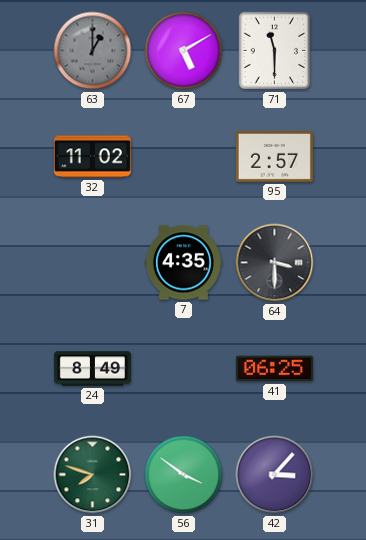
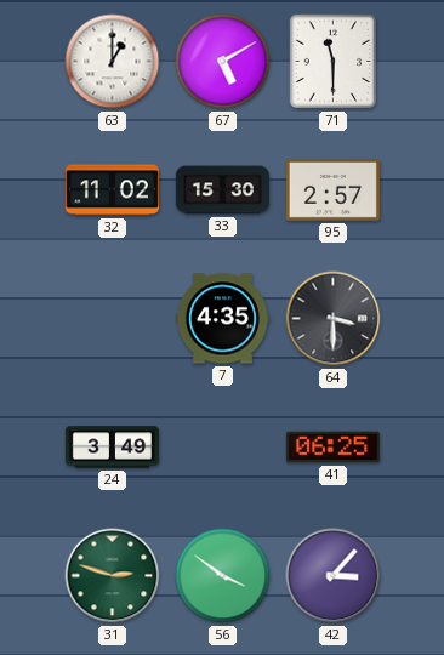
63 dial: grey -> white
33: none -> 15:30
24: 8:49 -> 3:49
31: 7:48 -> 2:48
